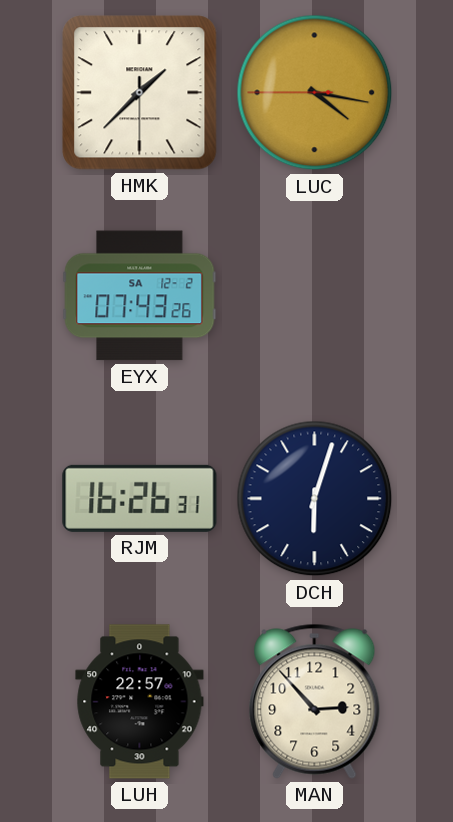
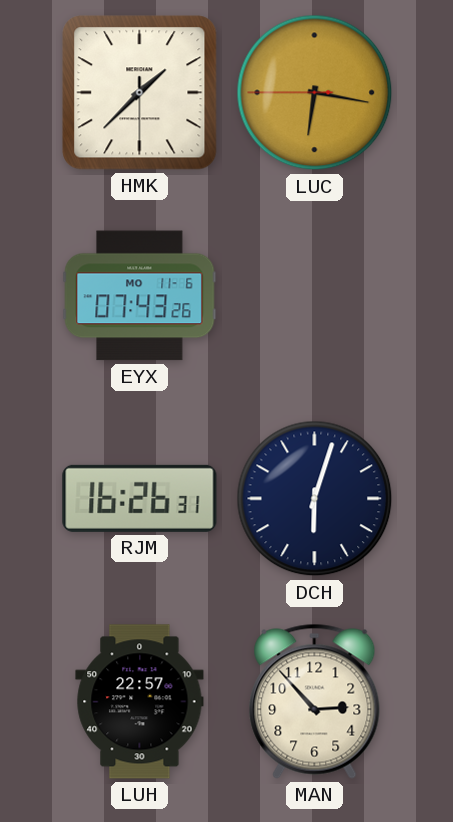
LUC: 4:16 -> 6:16
EYX date: SA 12-2 -> MO 11-6
